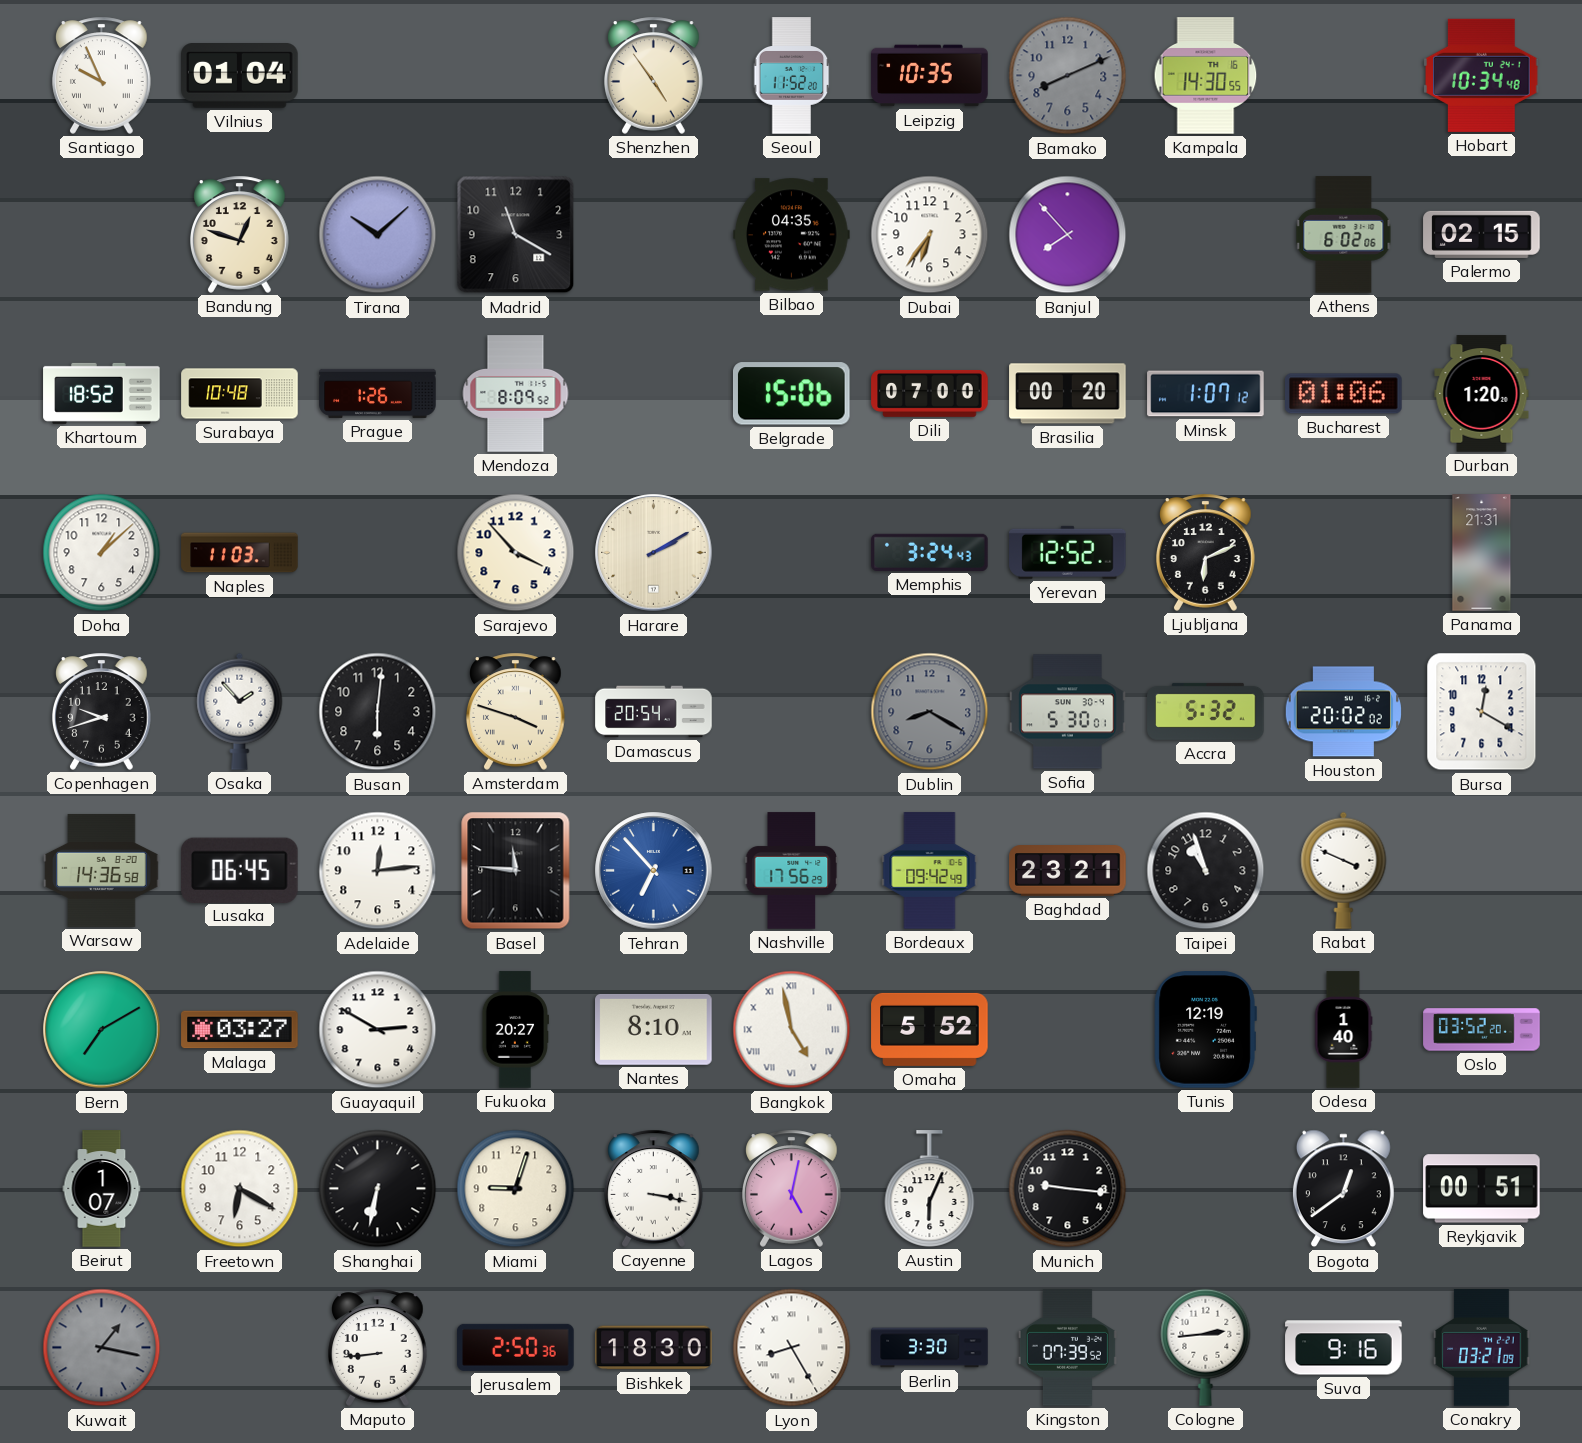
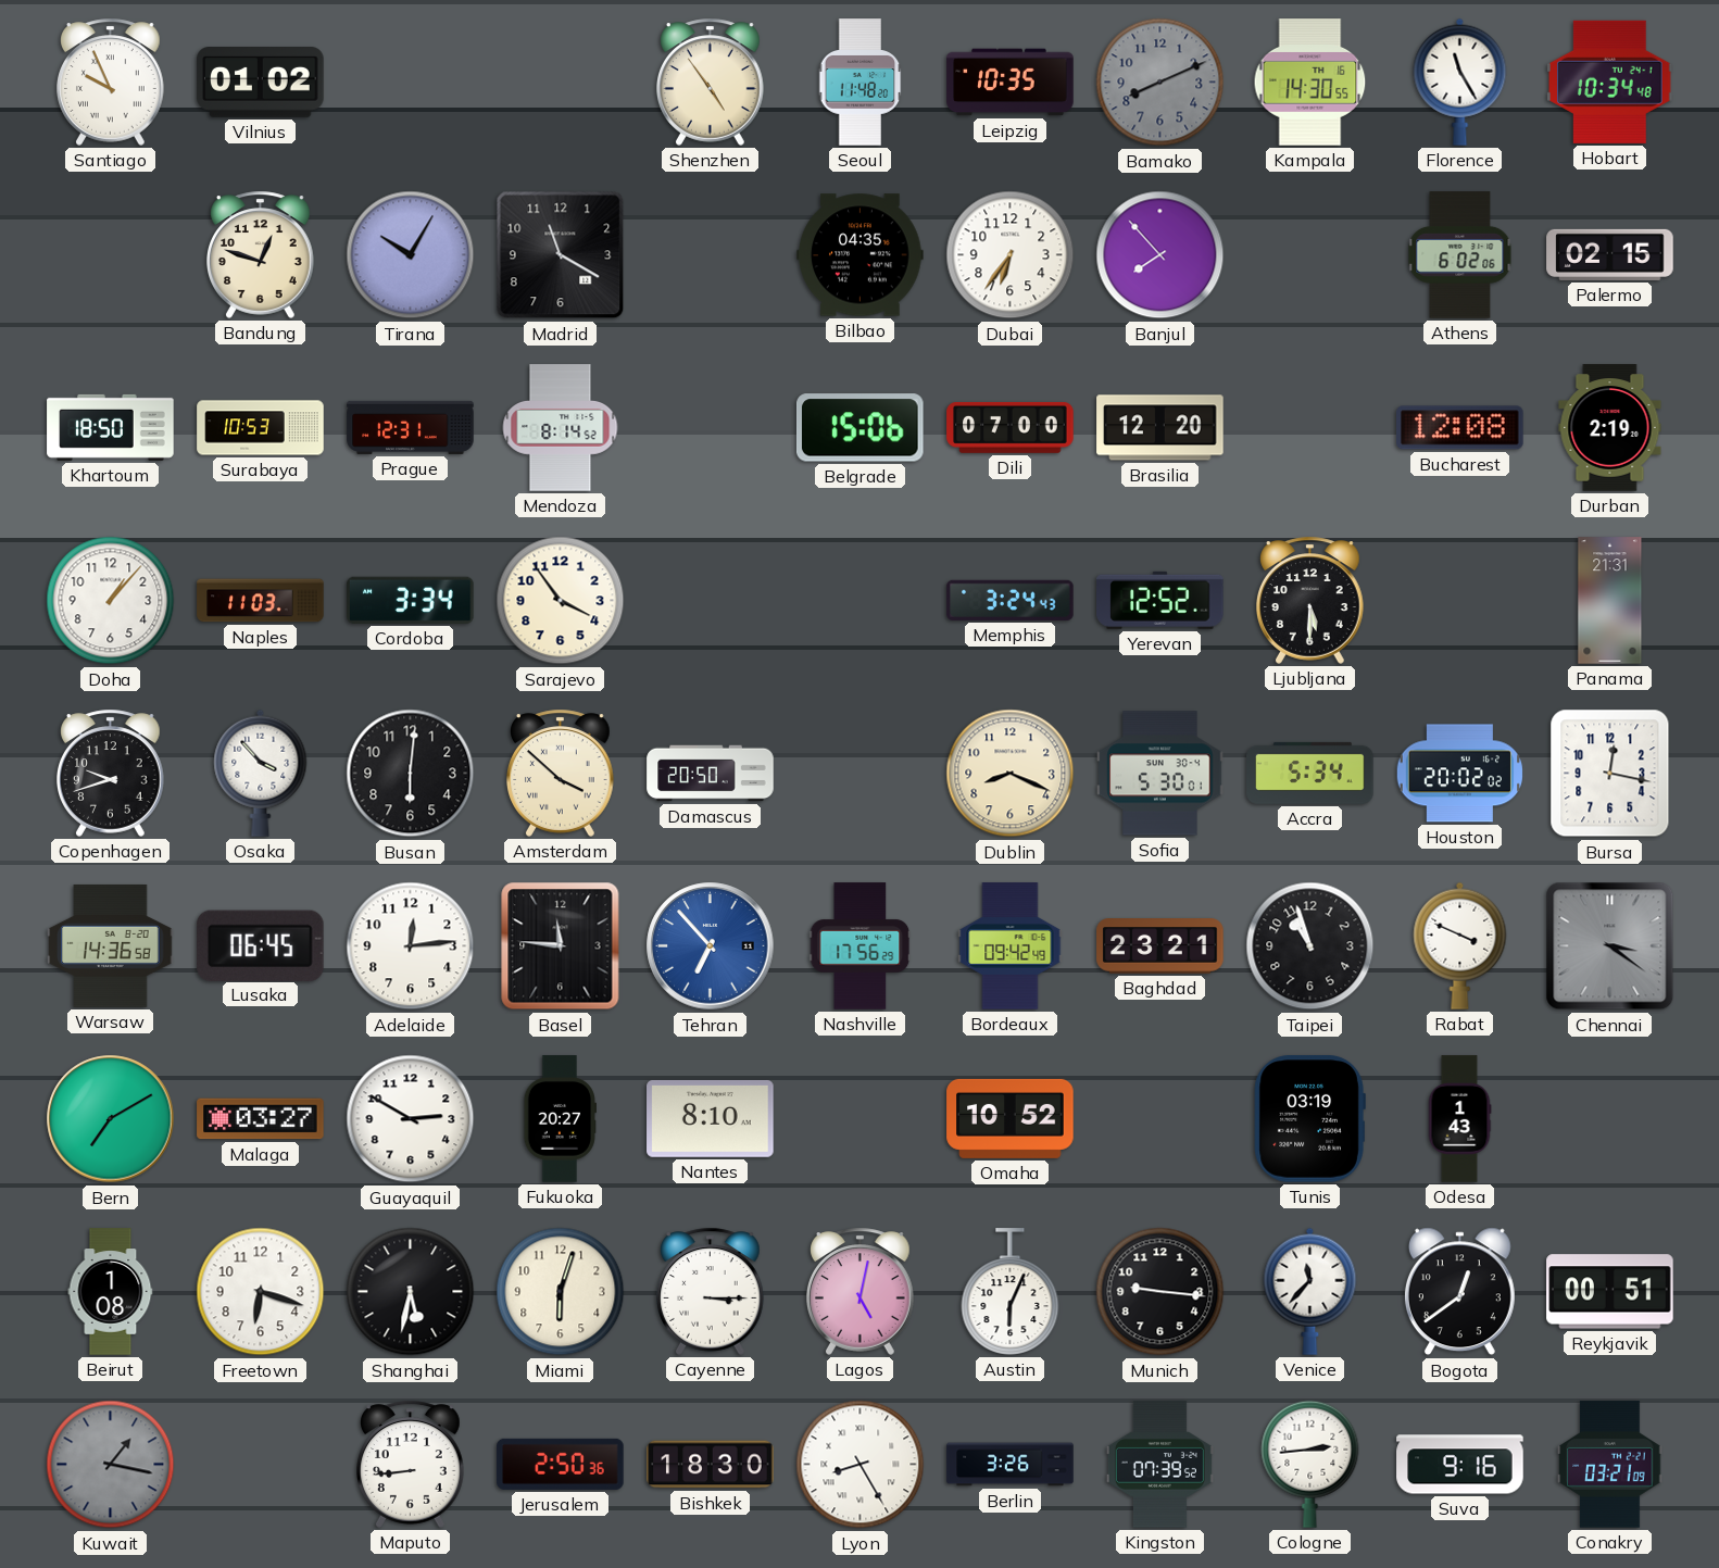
Vilnius: 01:04 -> 01:02
Seoul: 11:52 -> 11:48
Florence: none -> 11:25
Tirana: 10:08 -> 10:05
Khartoum: 18:52 -> 18:50
Surabaya: 10:48 -> 10:53
Prague: 1:26 -> 12:31
Mendoza: 8:09 -> 8:14
Brasilia: 00:20 -> 12:20
Minsk: 1:07 -> none
Bucharest: 01:06 -> 12:08
Durban: 1:20 -> 2:19
Doha: 1:08 -> 1:07
Cordoba: none -> 3:34
Sarajevo: 3:53 -> 3:54
Harare: 2:10 -> none
Ljubljana: 6:11 -> 5:30
Osaka: 1:53 -> 3:53
Amsterdam: 3:48 -> 3:52
Damascus: 20:54 -> 20:50
Dublin: 8:20 -> 8:19
Dublin dial: grey -> cream
Accra: 5:32 -> 5:34
Bursa: 12:20 -> 12:17
Chennai: none -> 3:21
Bangkok: 4:58 -> none
Omaha: 5:52 -> 10:52
Tunis: 12:19 -> 03:19
Odesa: 1:40 -> 1:43
Oslo: 03:52 -> none
Beirut: 1:07 -> 1:08
Freetown: 6:20 -> 6:18
Shanghai: 6:32 -> 5:32
Miami: 9:03 -> 6:03
Cayenne: 3:17 -> 3:15
Venice: none -> 11:37
Berlin: 3:30 -> 3:26
